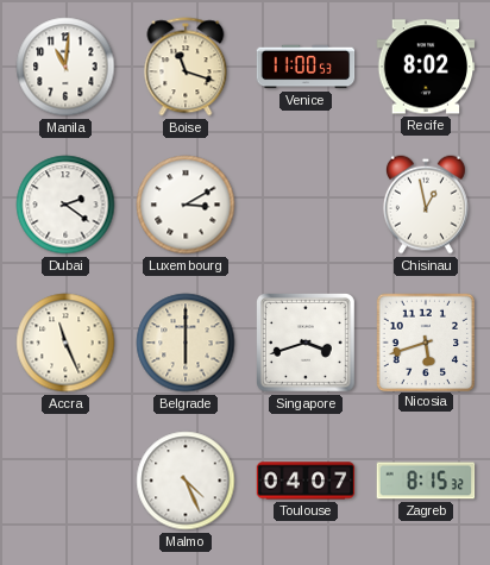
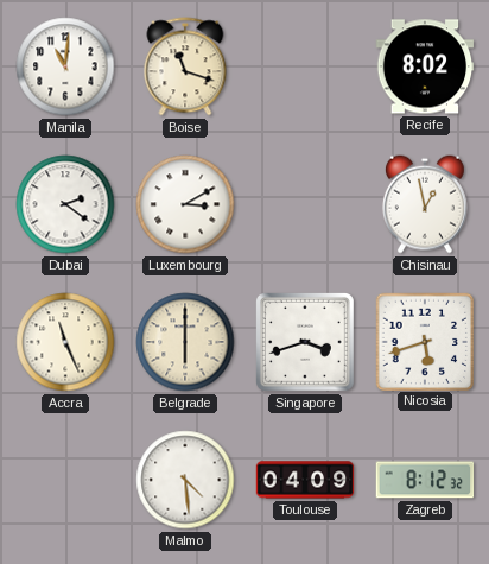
Venice: 11:00 -> none
Malmo: 4:26 -> 4:29
Toulouse: 04:07 -> 04:09
Zagreb: 8:15 -> 8:12
